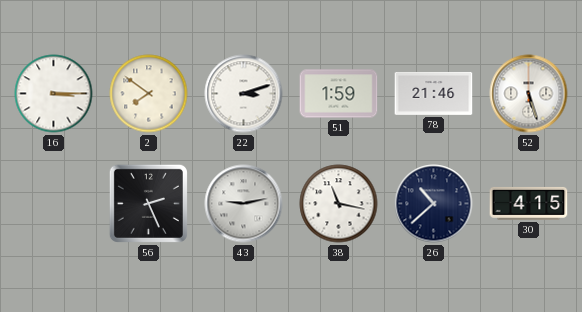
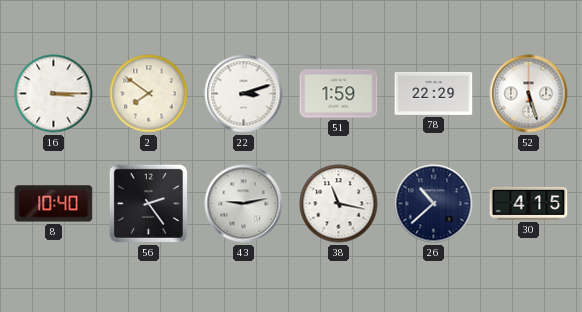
78: 21:46 -> 22:29
8: none -> 10:40
56: 2:26 -> 2:24
